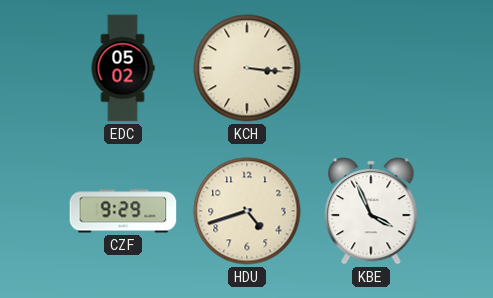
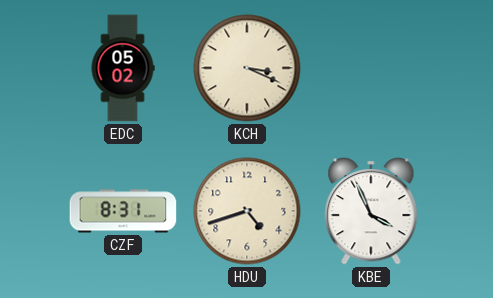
KCH: 3:16 -> 3:19
CZF: 9:29 -> 8:31
